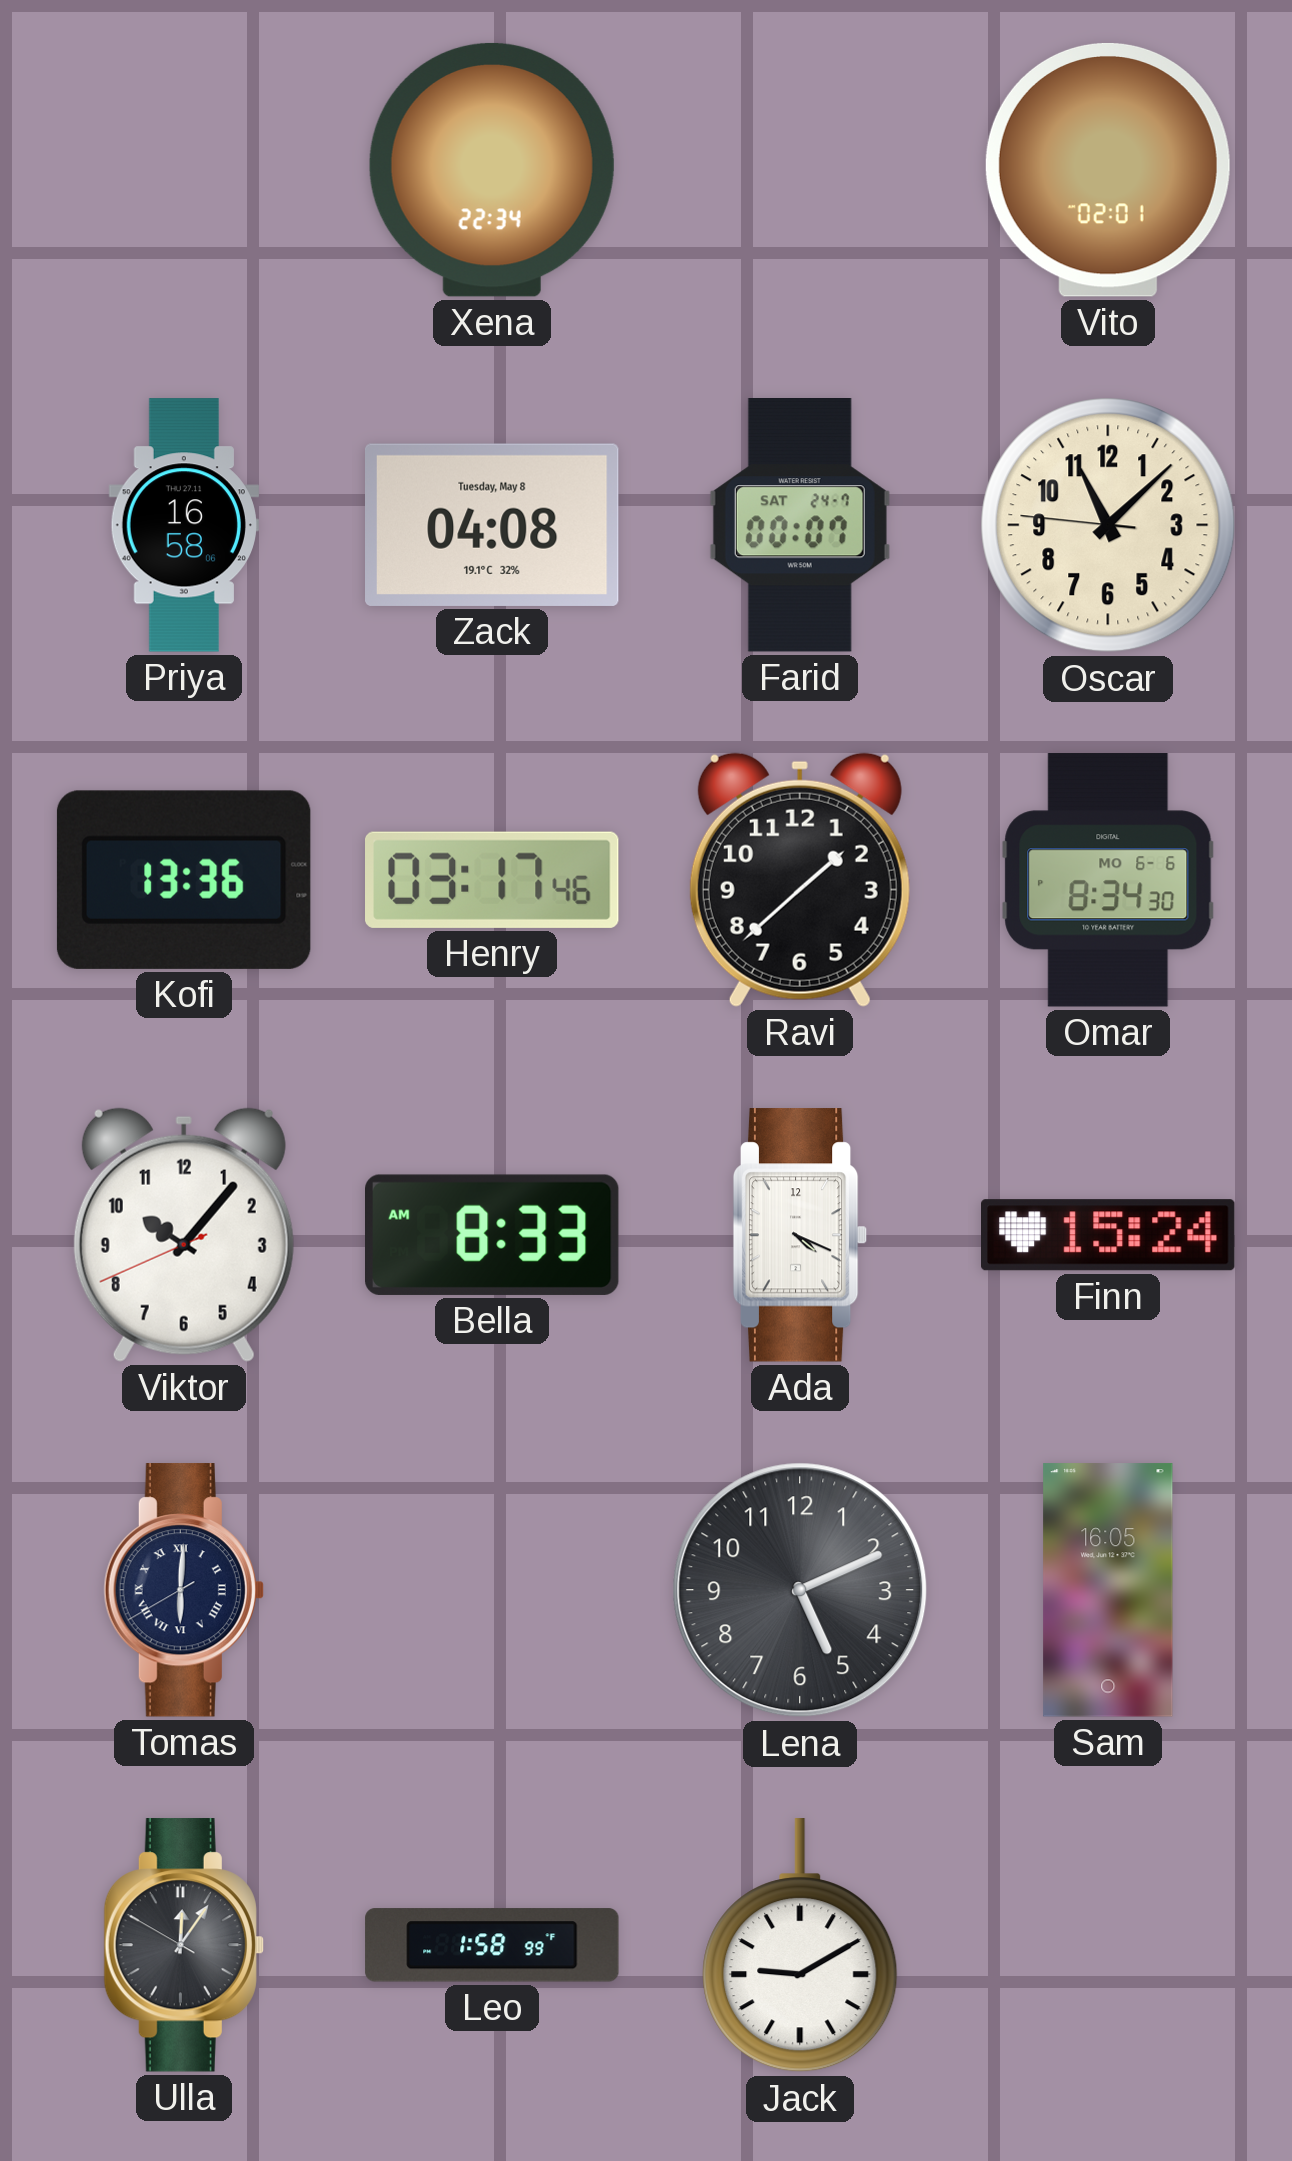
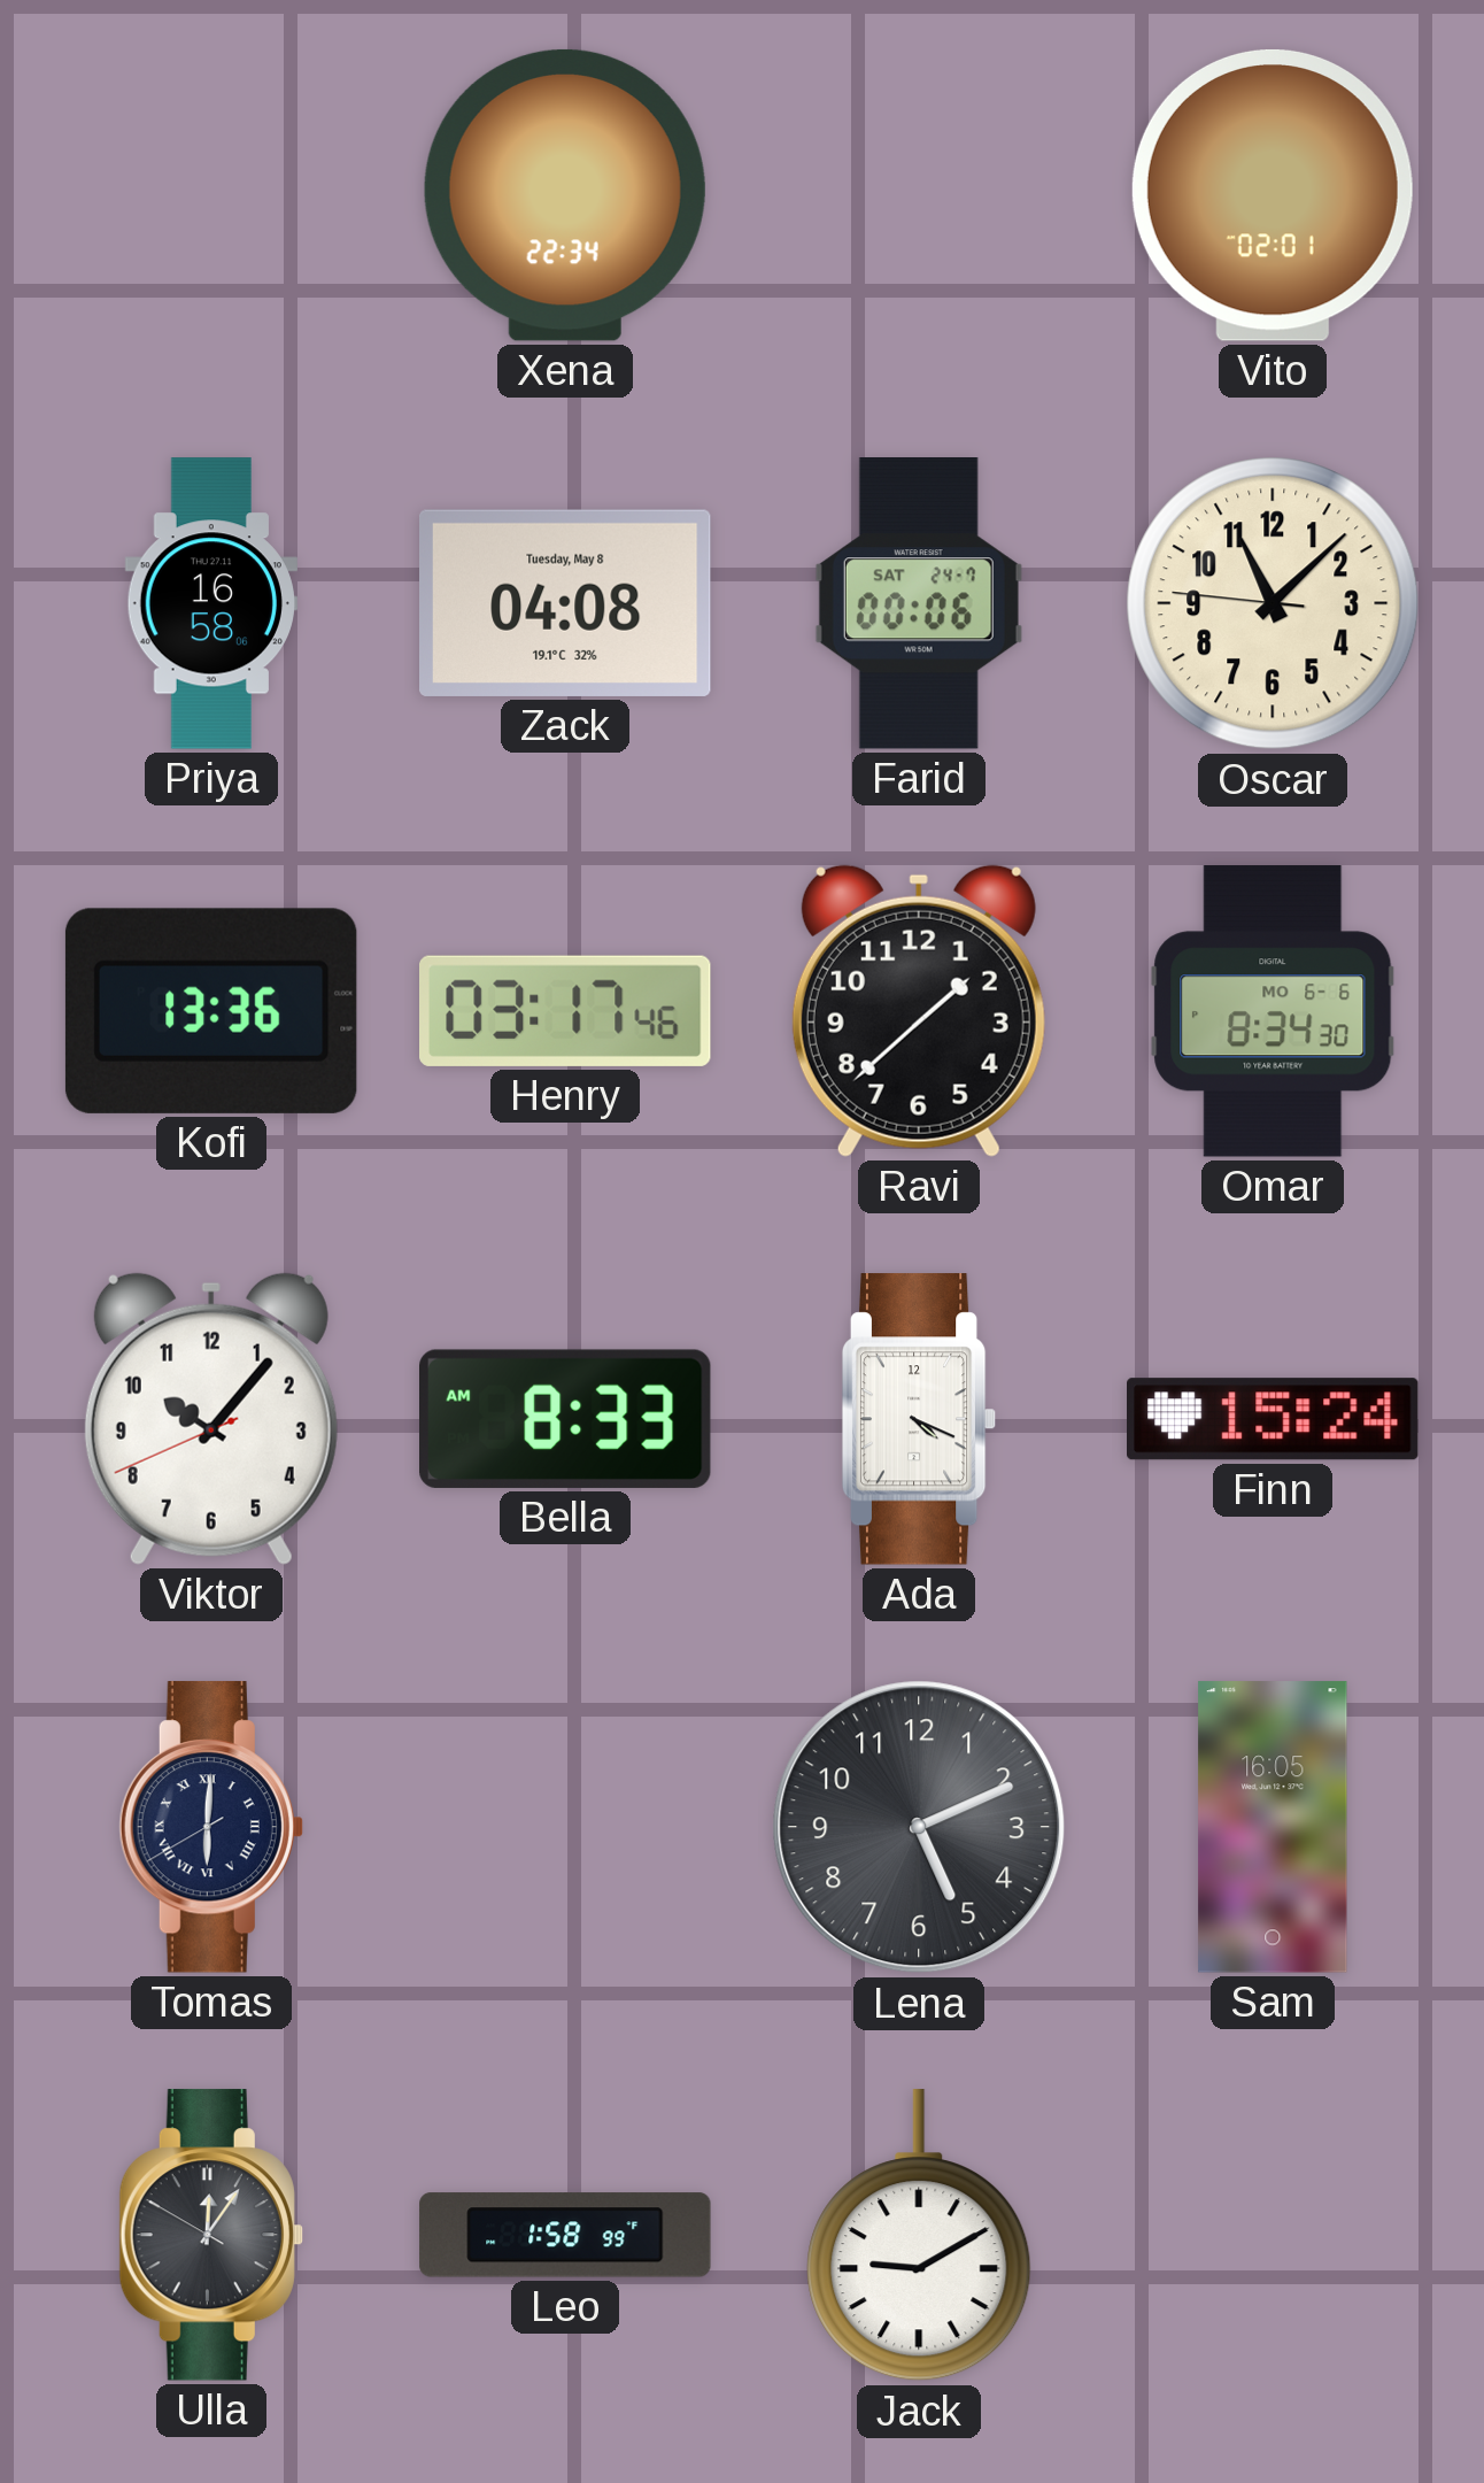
Farid: 00:07 -> 00:06
